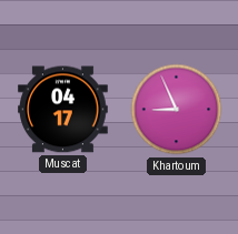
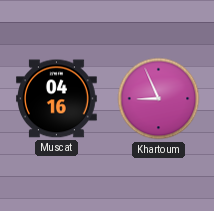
Muscat: 04:17 -> 04:16
